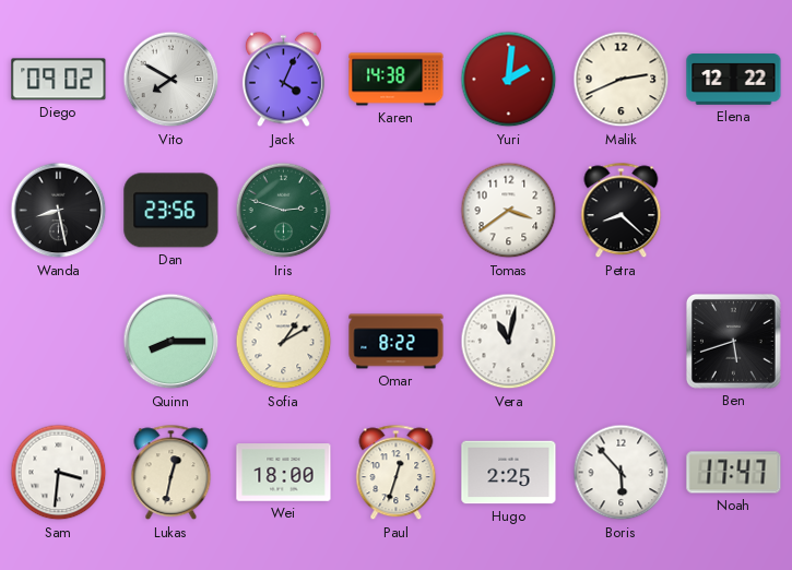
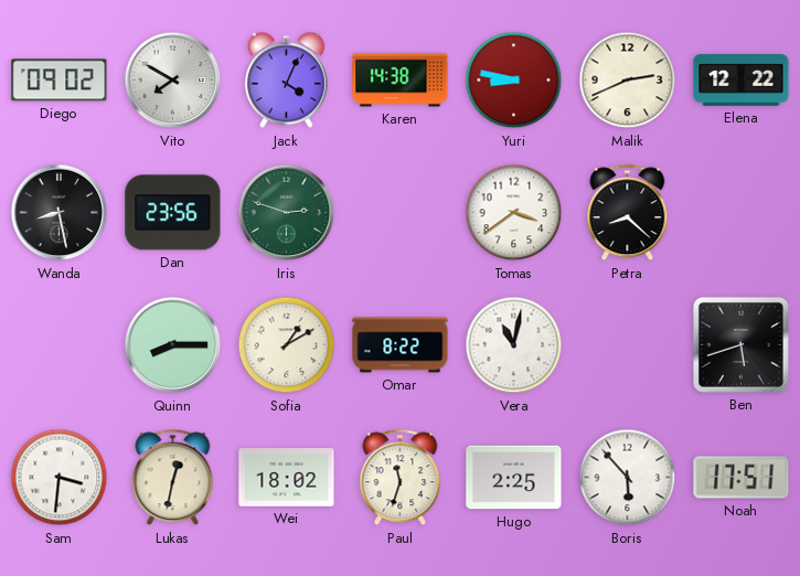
Yuri: 2:01 -> 8:47
Wei: 18:00 -> 18:02
Paul: 12:33 -> 11:33
Noah: 17:47 -> 17:51
